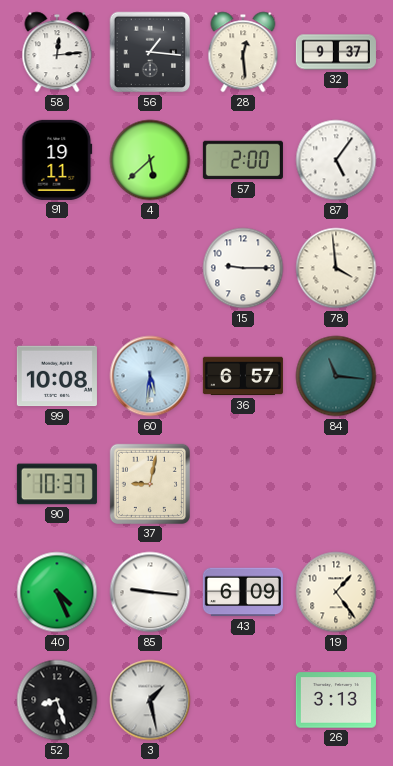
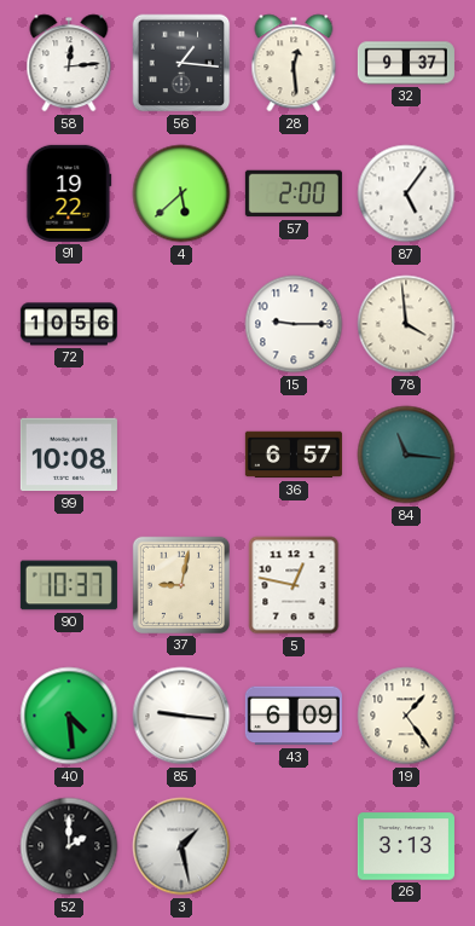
91: 19:11 -> 19:22
72: none -> 10:56
60: 5:31 -> none
5: none -> 12:47
40: 4:26 -> 4:29
52: 8:27 -> 2:00
